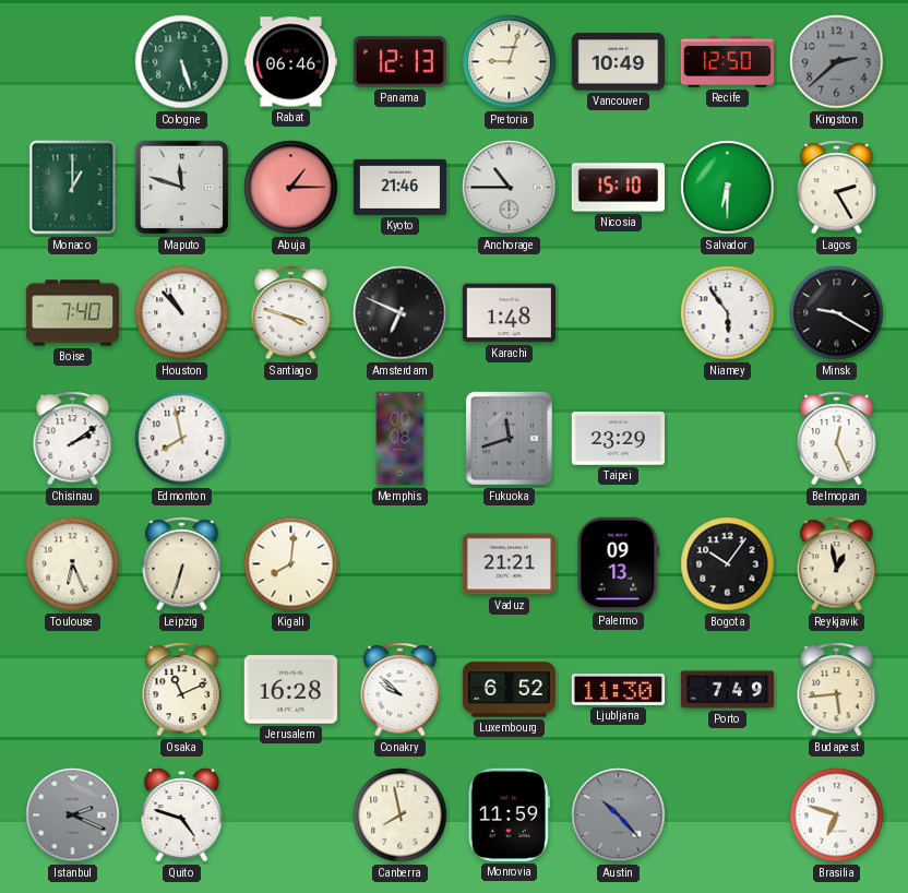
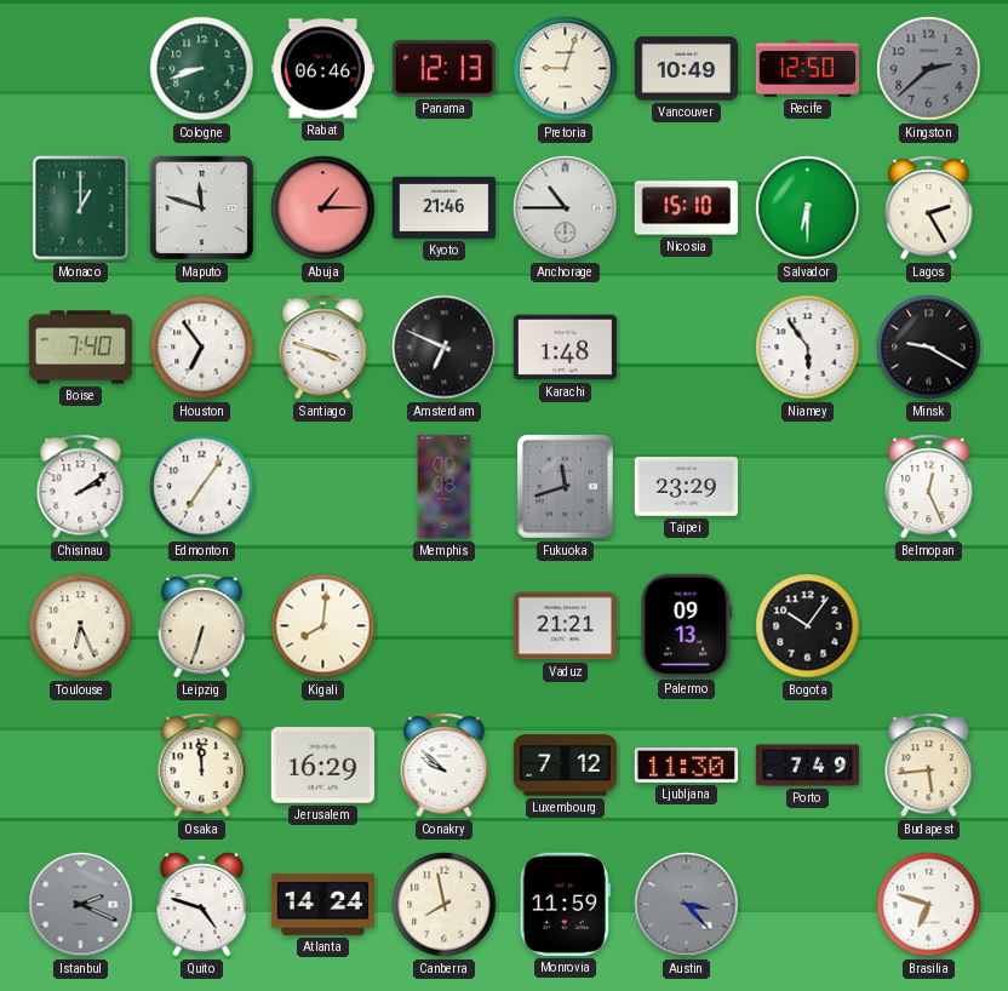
Cologne: 5:27 -> 8:42
Houston: 10:53 -> 6:54
Edmonton: 7:58 -> 7:06
Reykjavik: 12:58 -> none
Osaka: 11:11 -> 11:59
Jerusalem: 16:28 -> 16:29
Luxembourg: 6:52 -> 7:12
Atlanta: none -> 14:24
Austin: 10:23 -> 3:23
